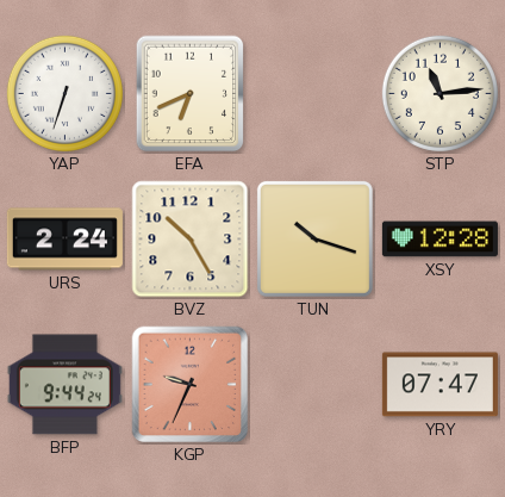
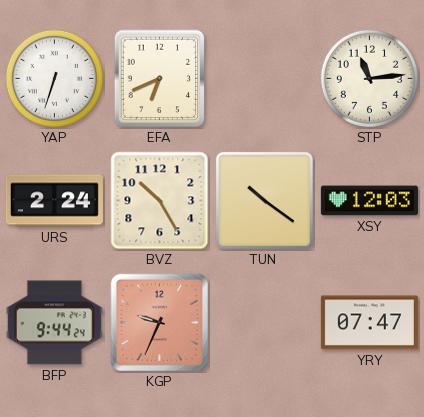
TUN: 10:18 -> 10:21
XSY: 12:28 -> 12:03
